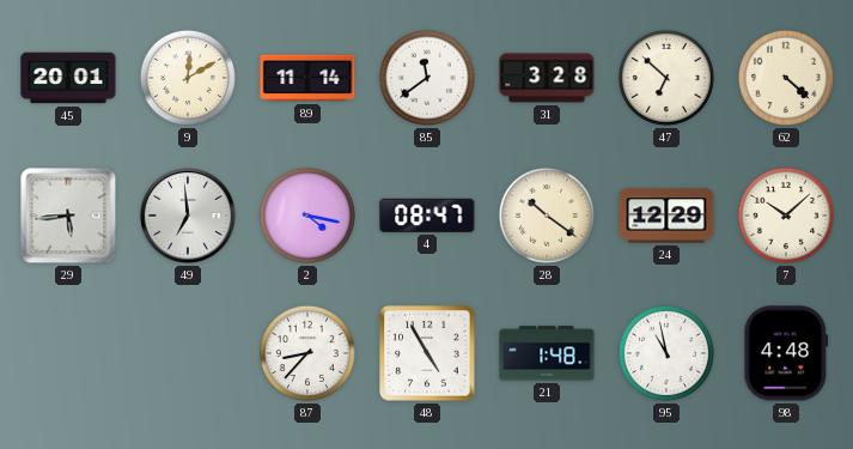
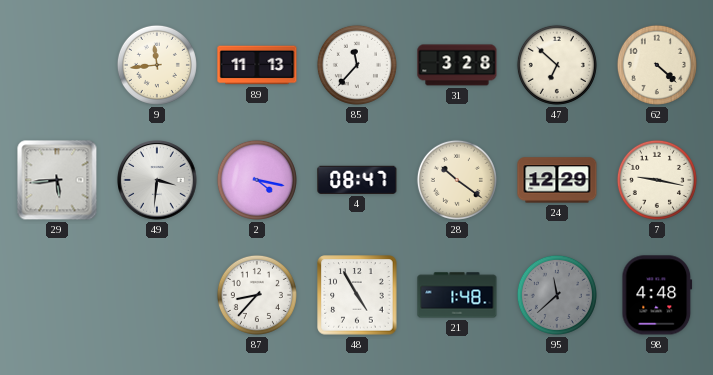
45: 20:01 -> none
9: 12:10 -> 11:44
89: 11:14 -> 11:13
85: 11:39 -> 11:37
49: 6:59 -> 3:31
7: 10:08 -> 9:17
95: 10:58 -> 11:38
95 dial: white -> grey
